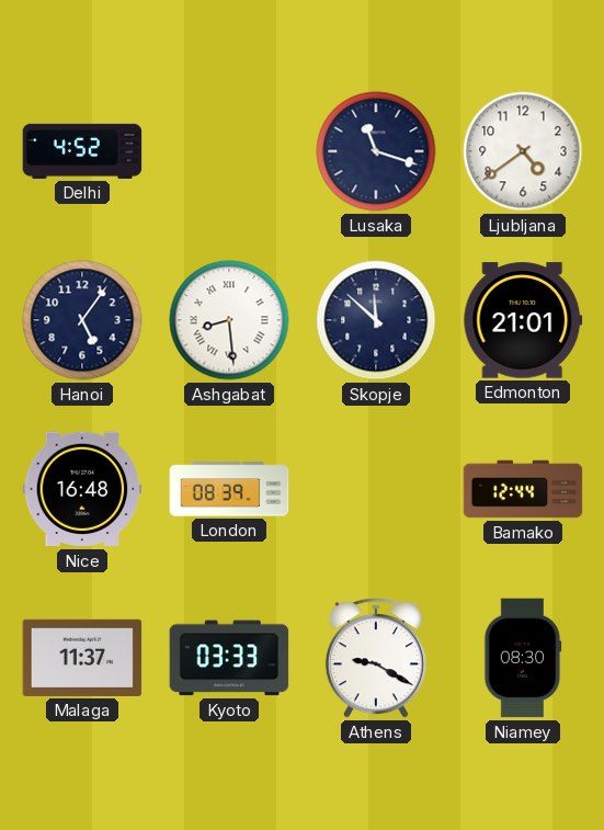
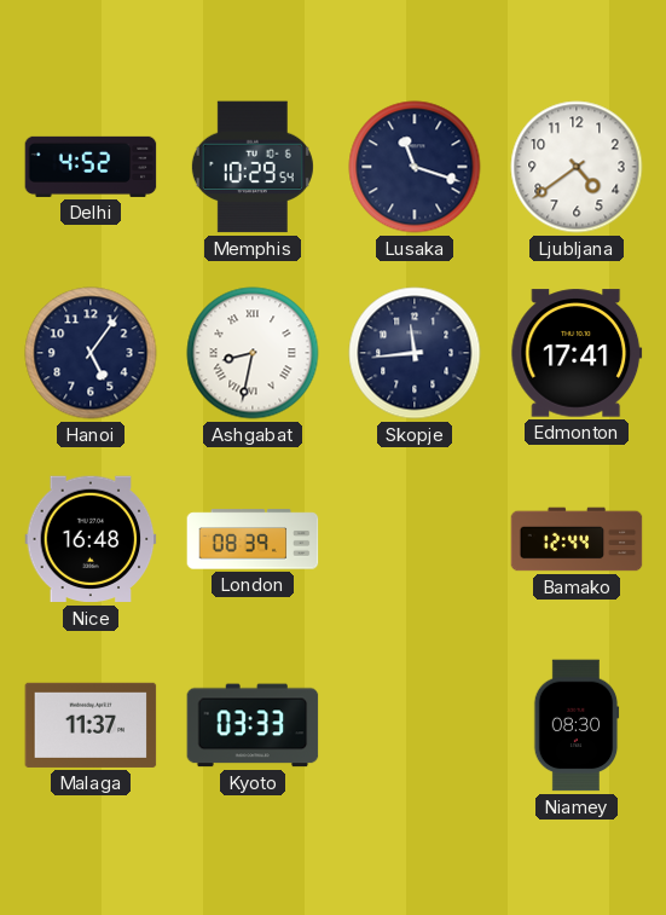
Memphis: none -> 10:29
Ashgabat: 8:29 -> 8:32
Skopje: 11:52 -> 11:44
Edmonton: 21:01 -> 17:41
Athens: 9:20 -> none
